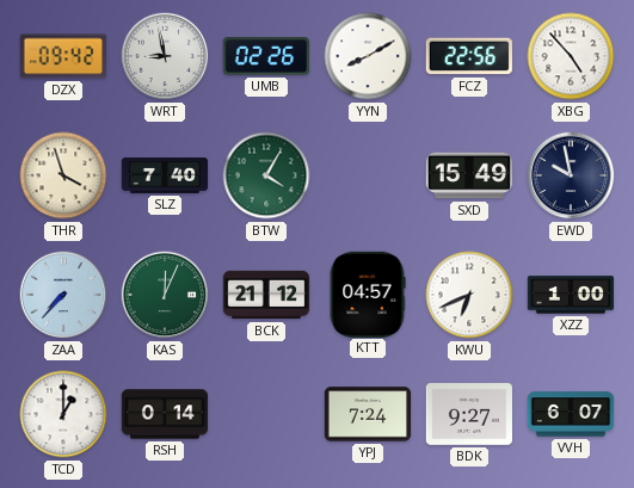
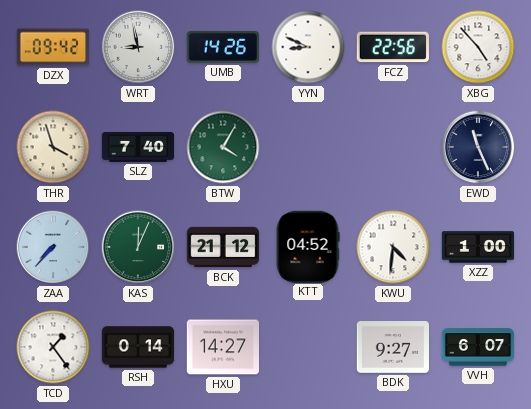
UMB: 02:26 -> 14:26
YYN: 8:10 -> 8:49
SXD: 15:49 -> none
EWD: 9:58 -> 11:26
KTT: 04:57 -> 04:52
KWU: 6:41 -> 4:31
TCD: 1:00 -> 1:24
HXU: none -> 14:27
YPJ: 7:24 -> none
